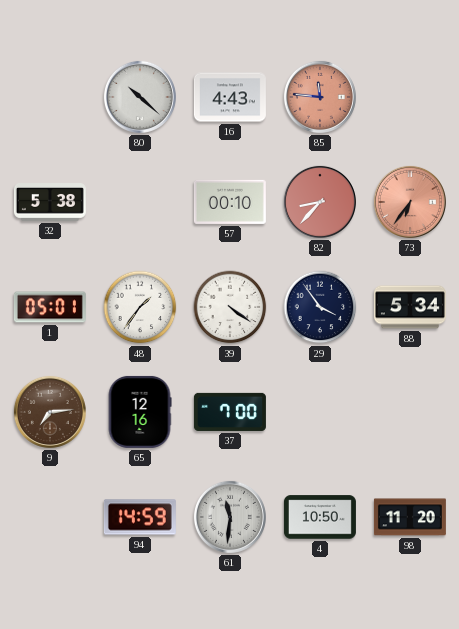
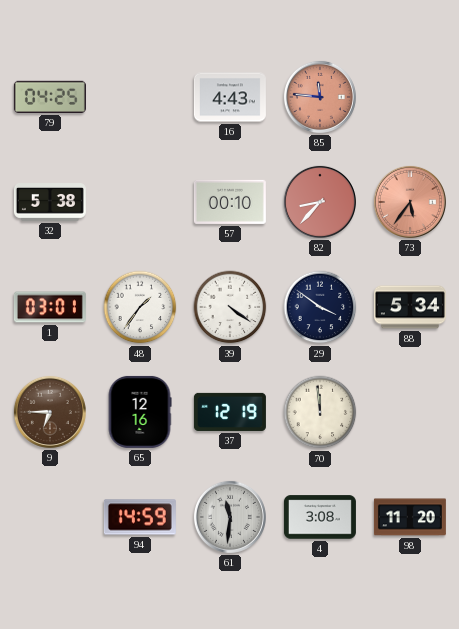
79: none -> 04:25
80: 10:22 -> none
73: 6:36 -> 5:36
1: 05:01 -> 03:01
29: 3:54 -> 3:51
9: 7:14 -> 6:45
37: 7:00 -> 12:19
70: none -> 11:59
4: 10:50 -> 3:08
